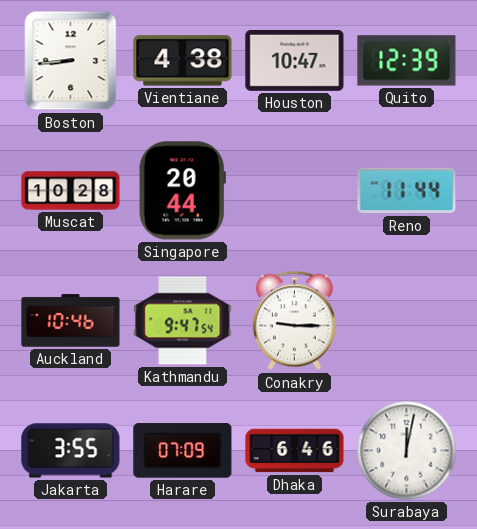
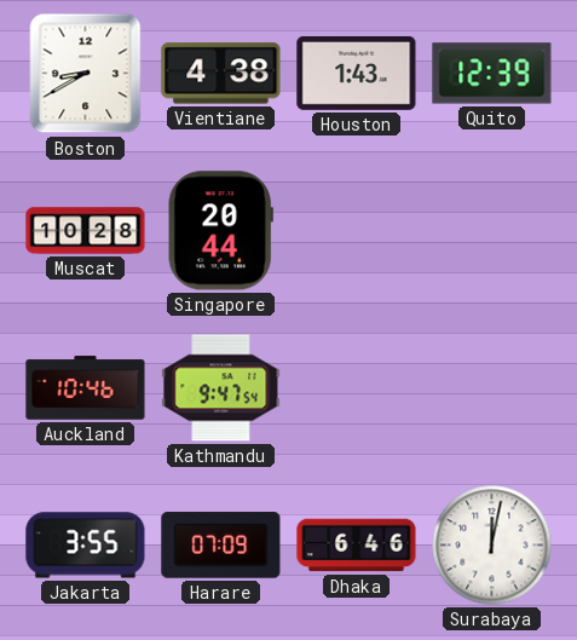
Boston: 8:44 -> 8:40
Houston: 10:47 -> 1:43
Reno: 11:44 -> none
Conakry: 9:15 -> none
